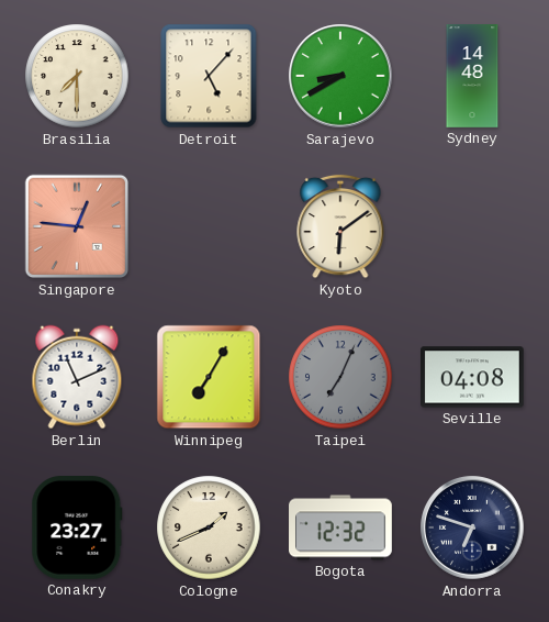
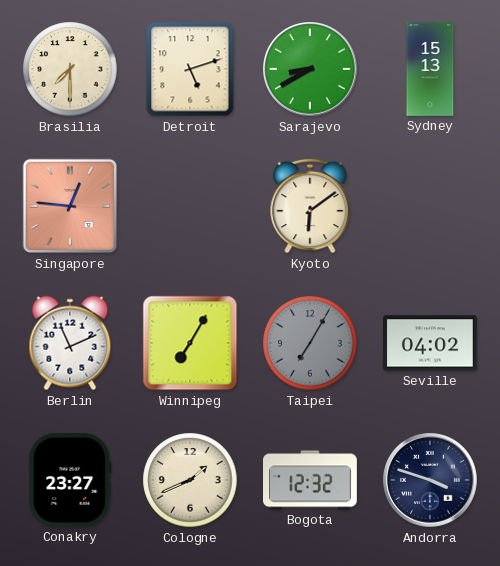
Detroit: 5:07 -> 5:12
Sydney: 14:48 -> 15:13
Taipei: 7:04 -> 7:05
Seville: 04:08 -> 04:02
Andorra: 6:48 -> 3:48
